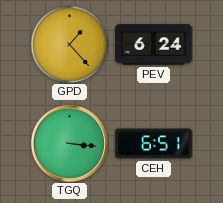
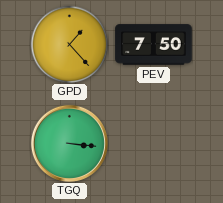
PEV: 6:24 -> 7:50
CEH: 6:51 -> none
